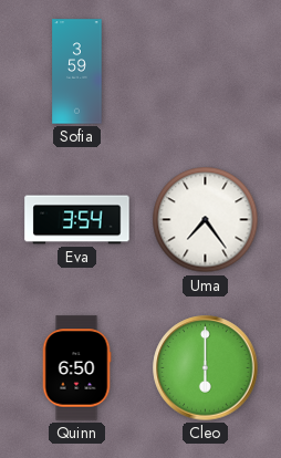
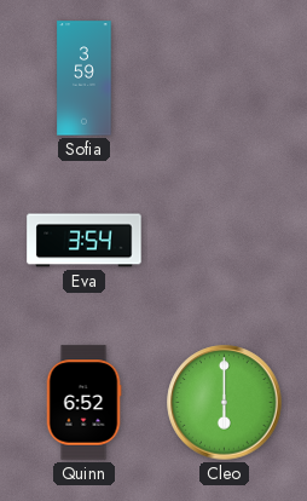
Uma: 7:24 -> none
Quinn: 6:50 -> 6:52
